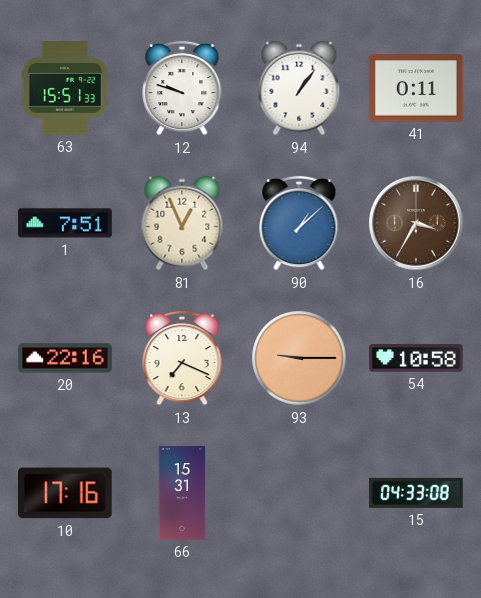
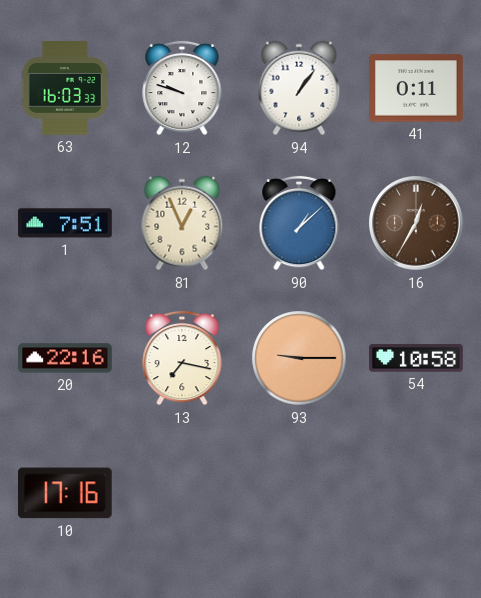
63: 15:51 -> 16:03
16: 3:35 -> 12:35
13: 7:19 -> 7:17
66: 15:31 -> none
15: 04:33 -> none
